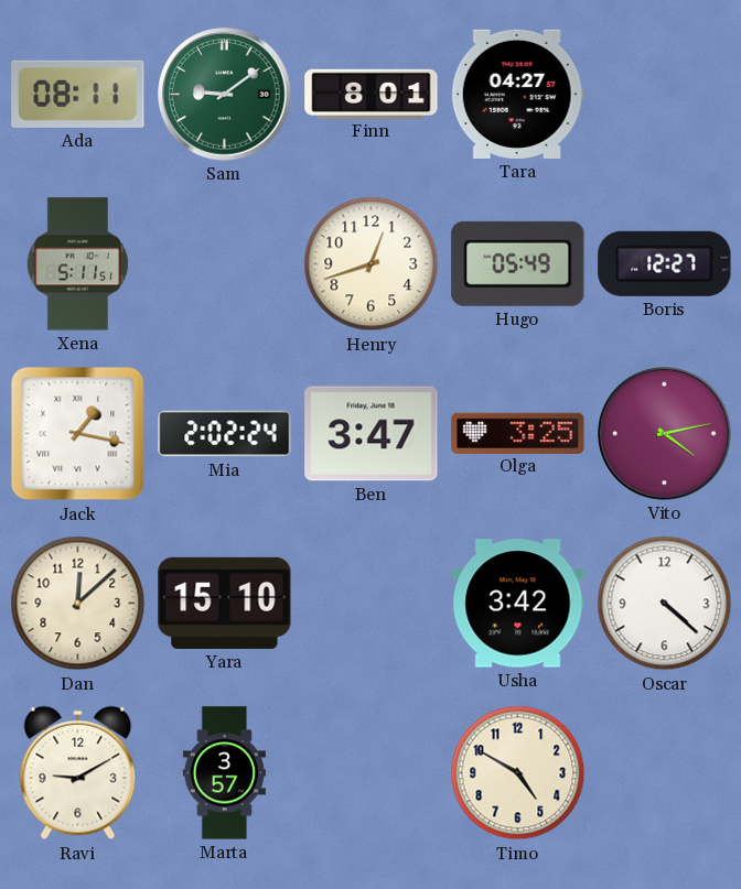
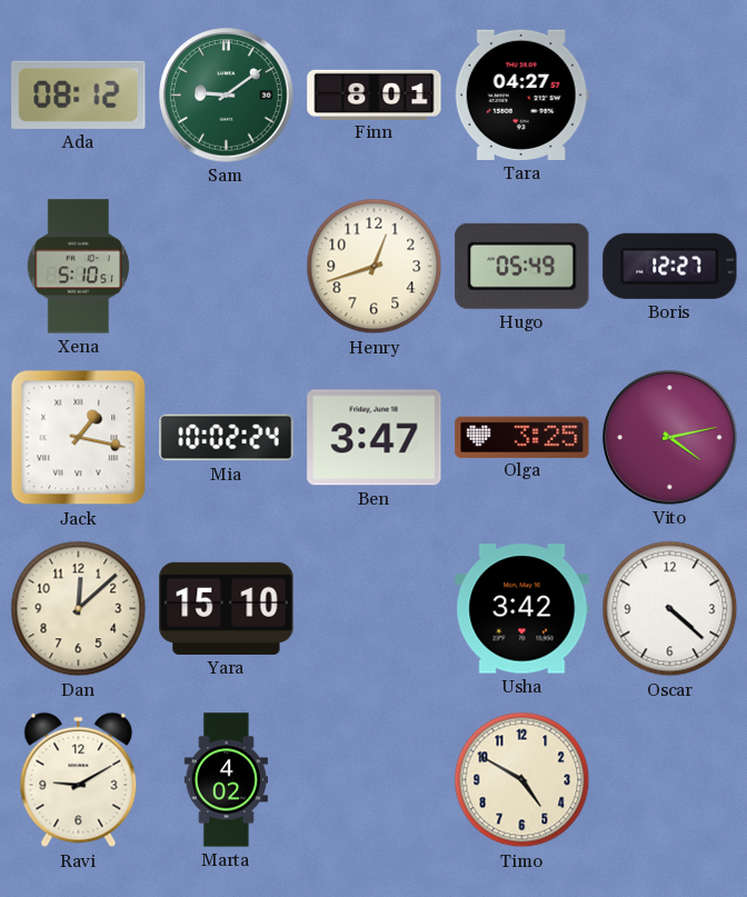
Ada: 08:11 -> 08:12
Xena: 5:11 -> 5:10
Mia: 2:02 -> 10:02
Marta: 3:57 -> 4:02
